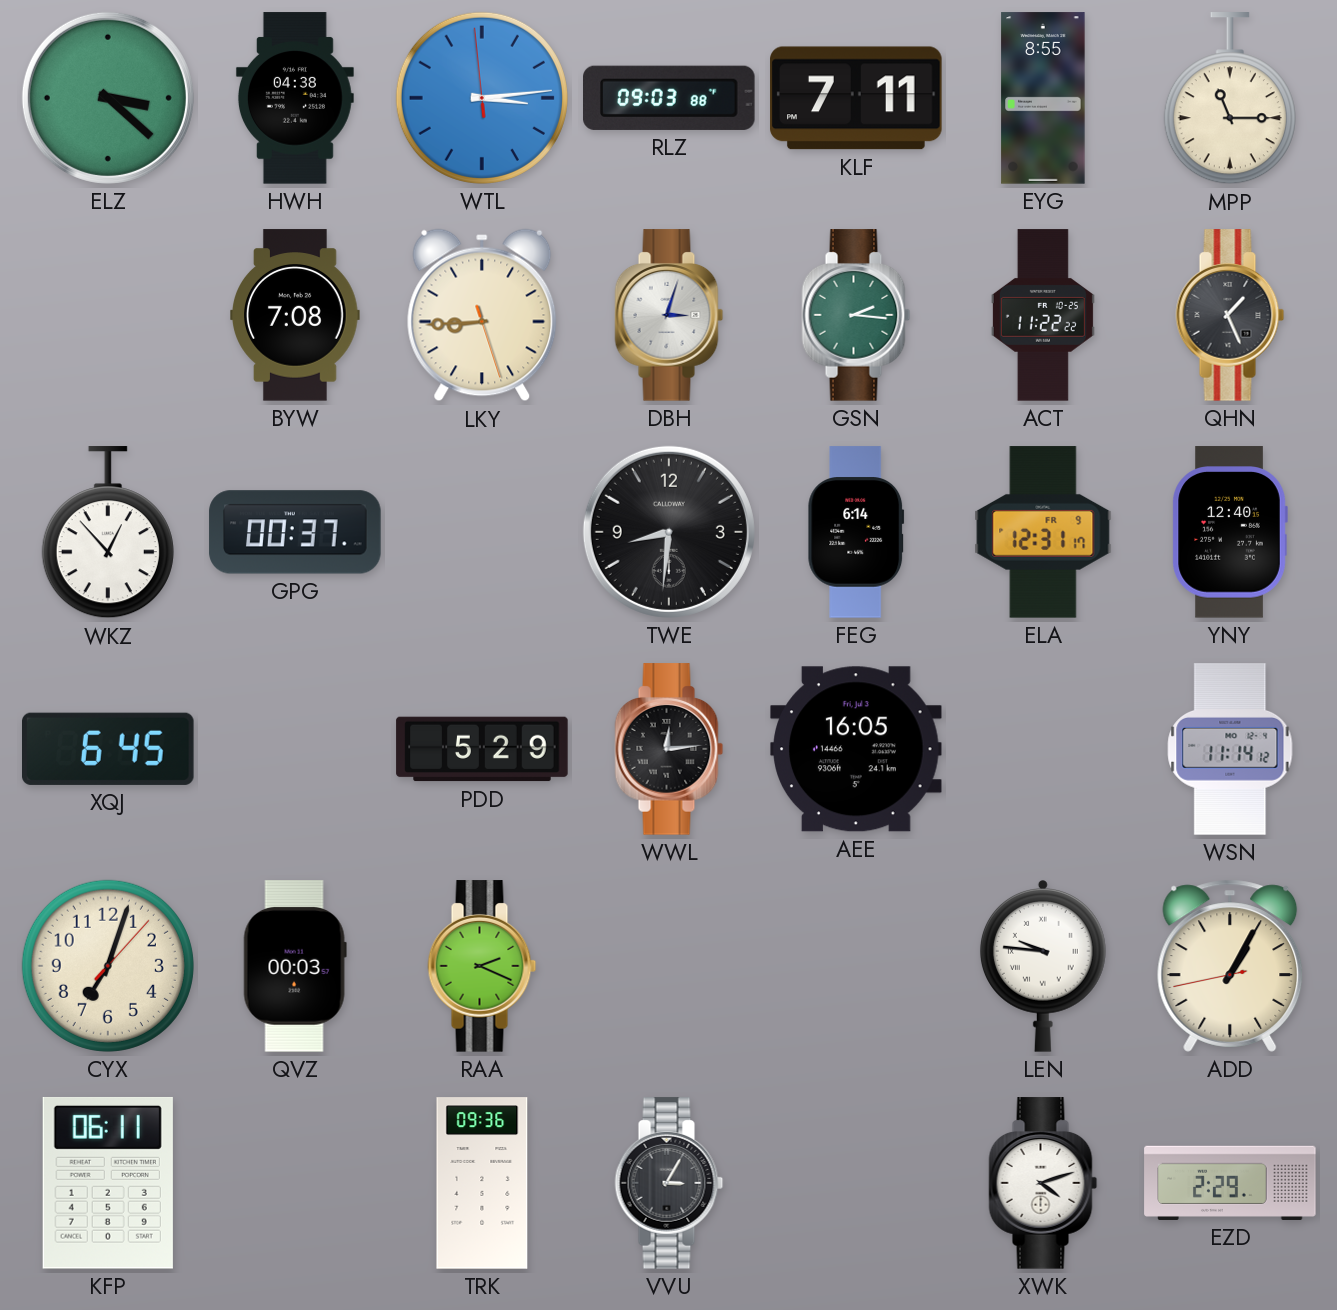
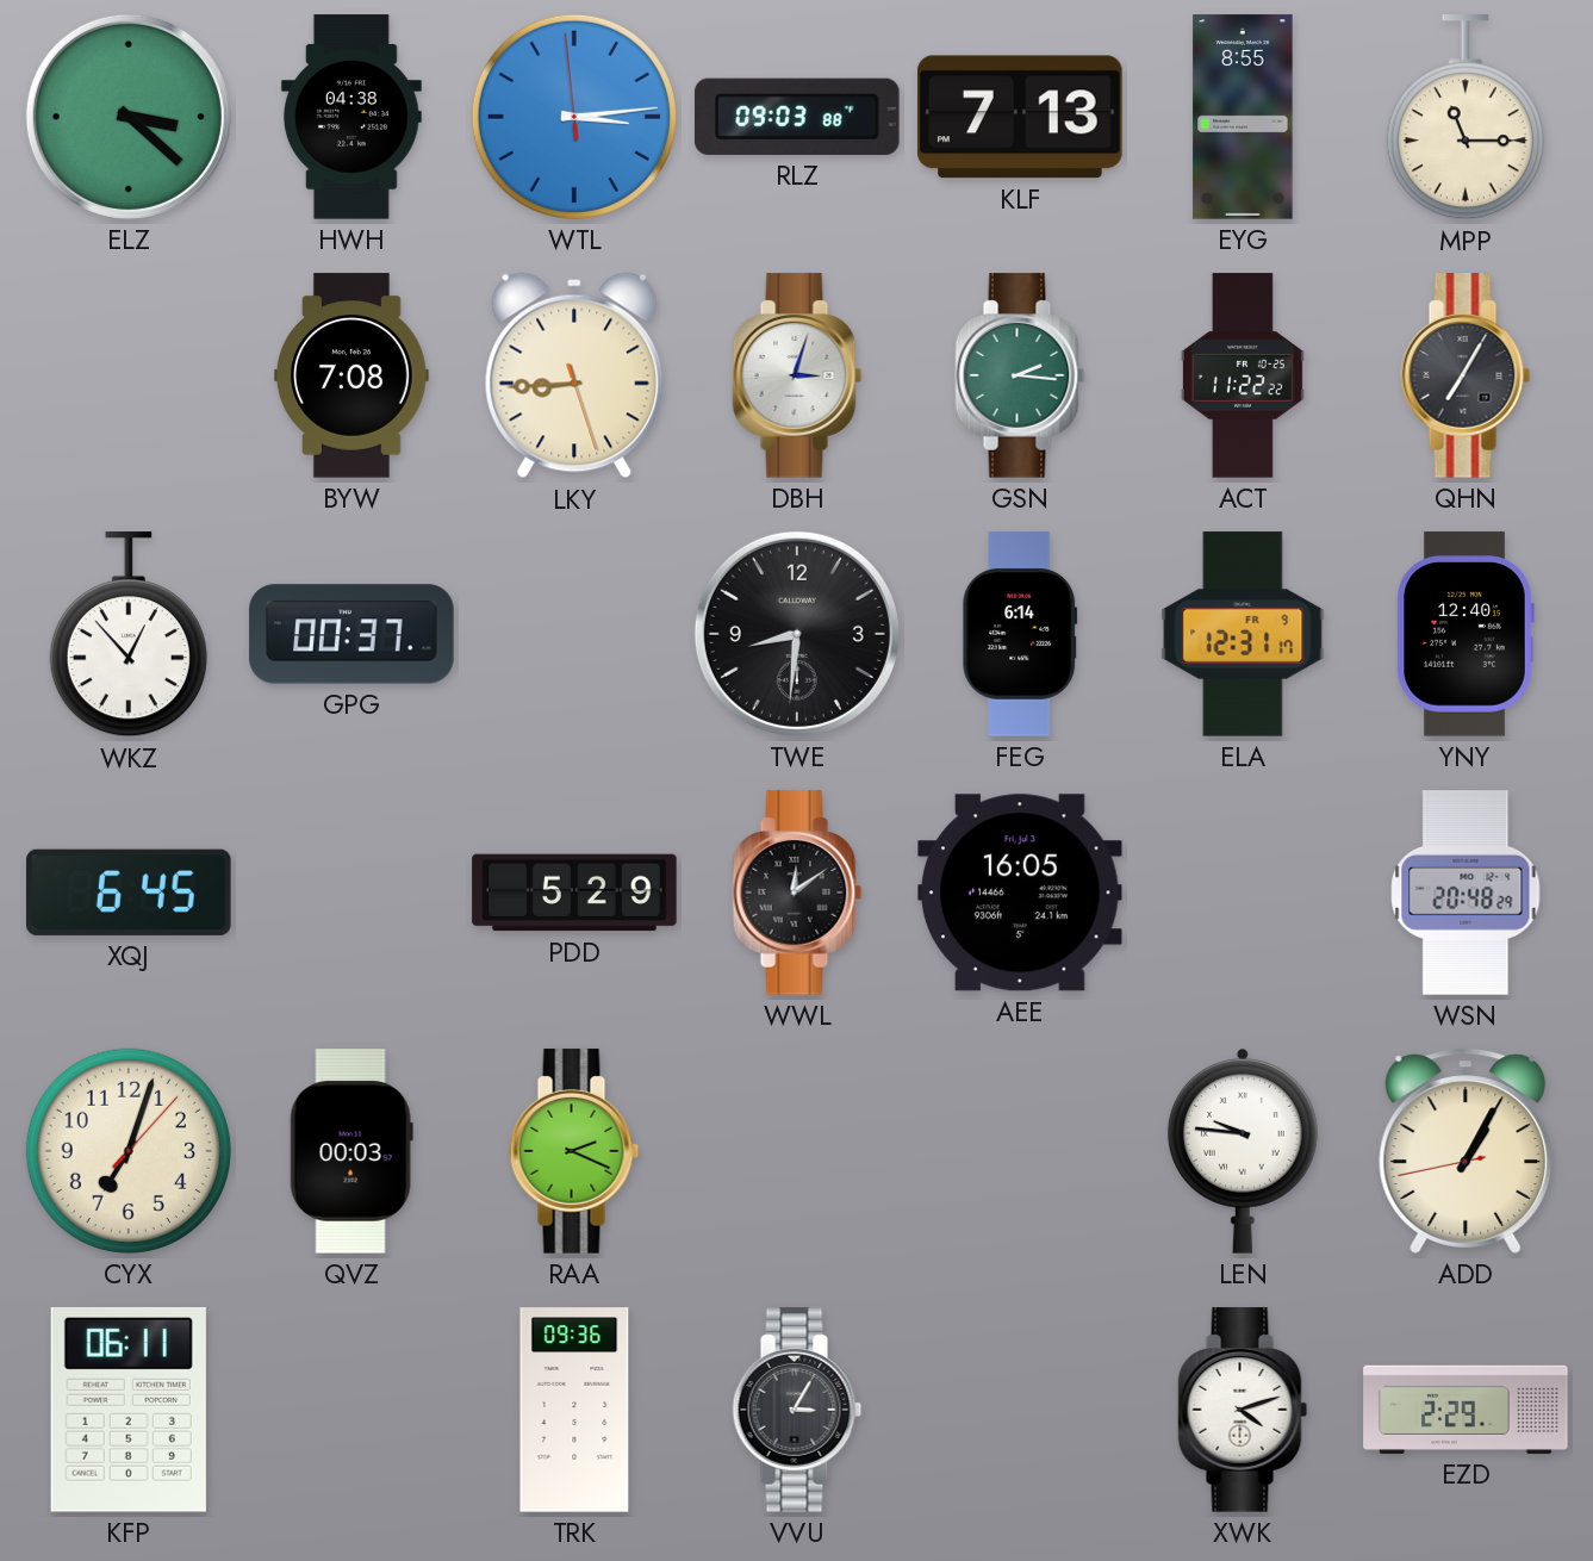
KLF: 7:11 -> 7:13
QHN: 1:26 -> 7:05
WWL: 12:14 -> 12:09
WSN: 11:14 -> 20:48
